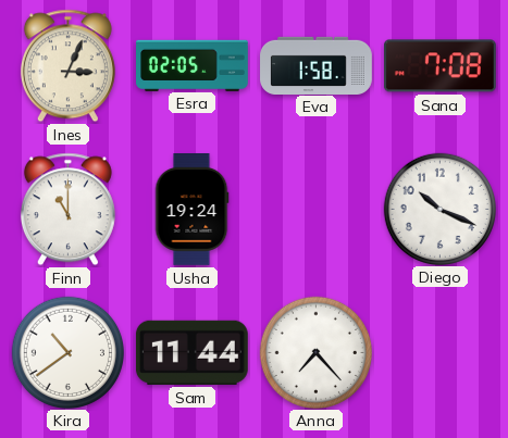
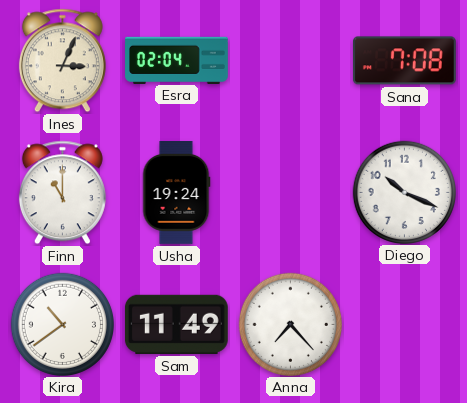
Esra: 02:05 -> 02:04
Eva: 1:58 -> none
Sam: 11:44 -> 11:49
